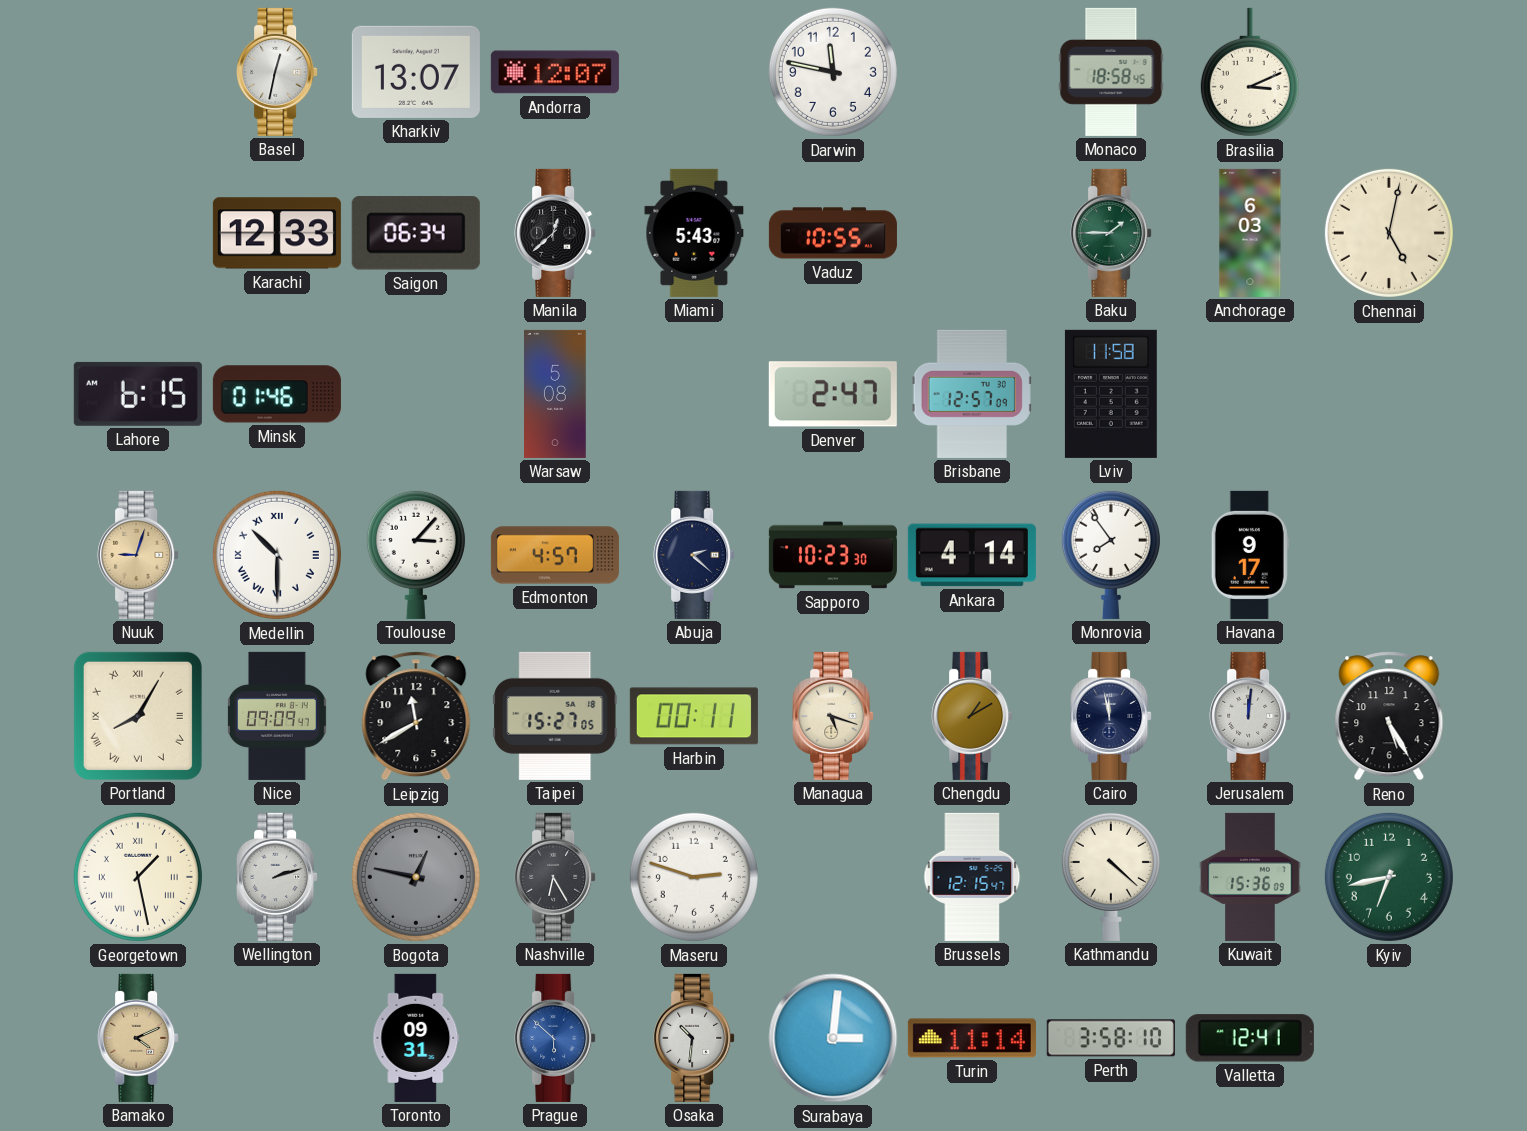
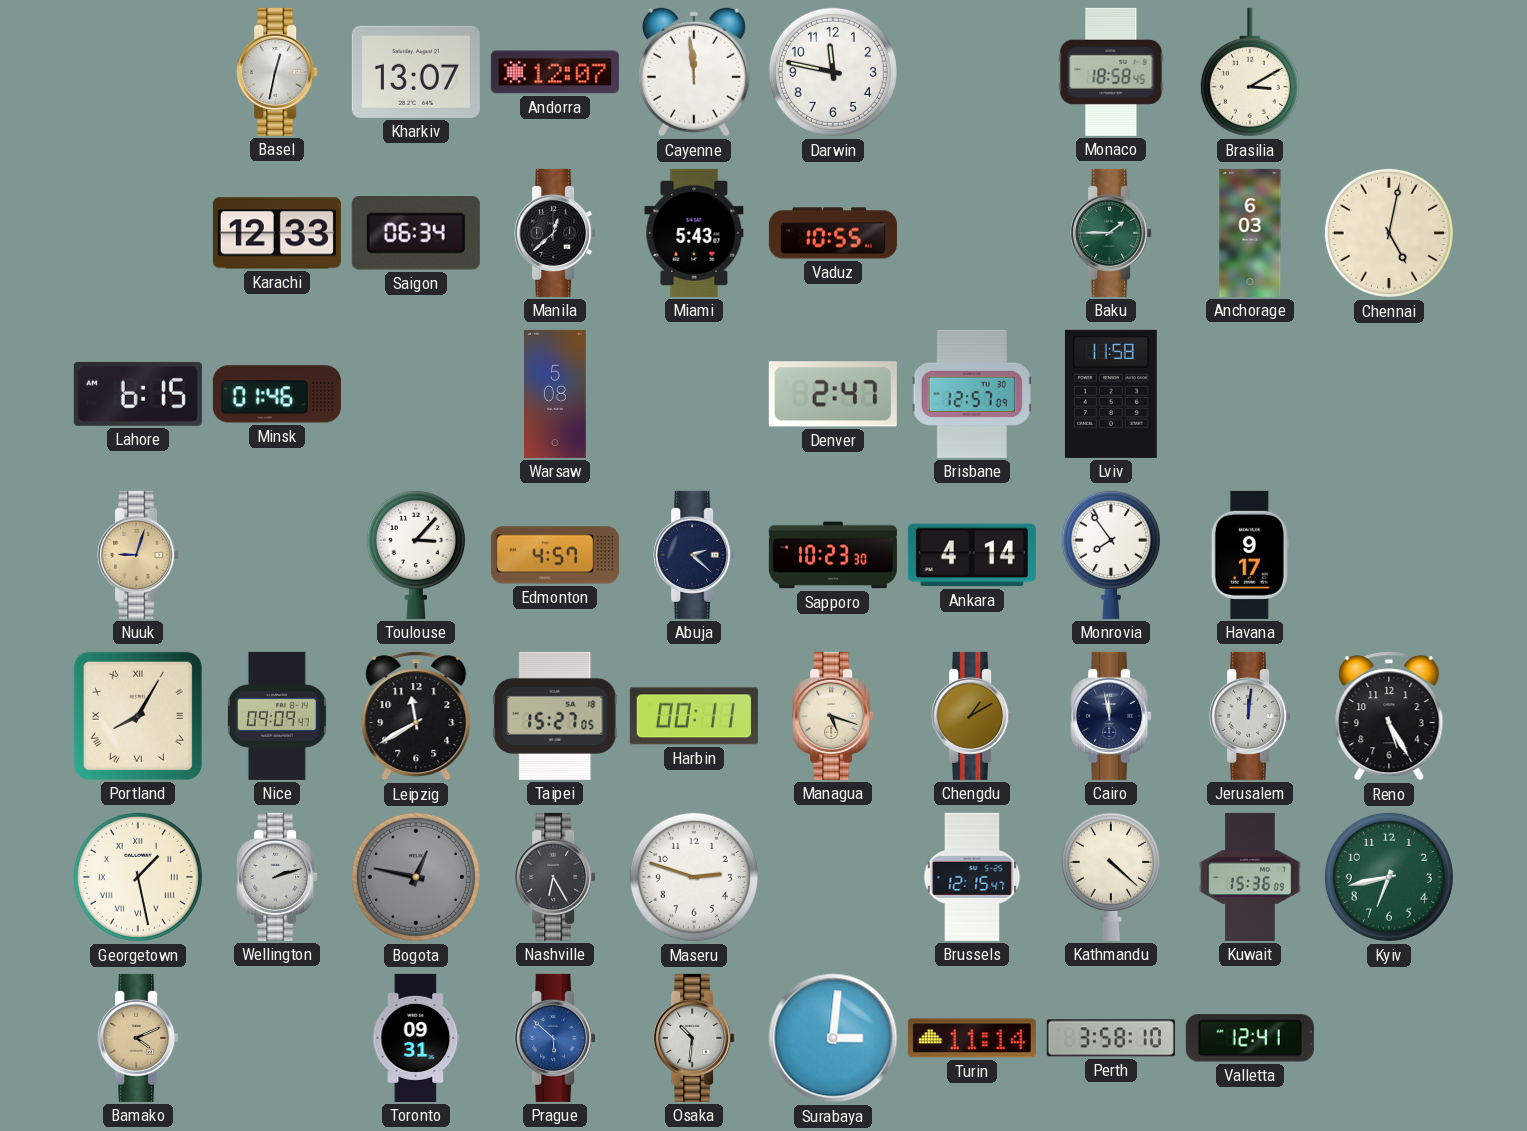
Cayenne: none -> 11:59
Brasilia: 3:11 -> 3:10
Medellin: 10:30 -> none
